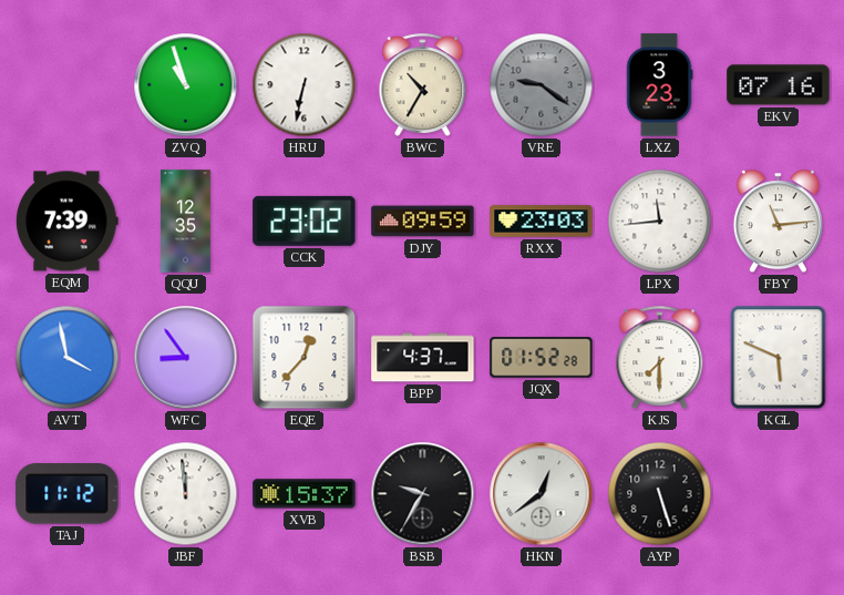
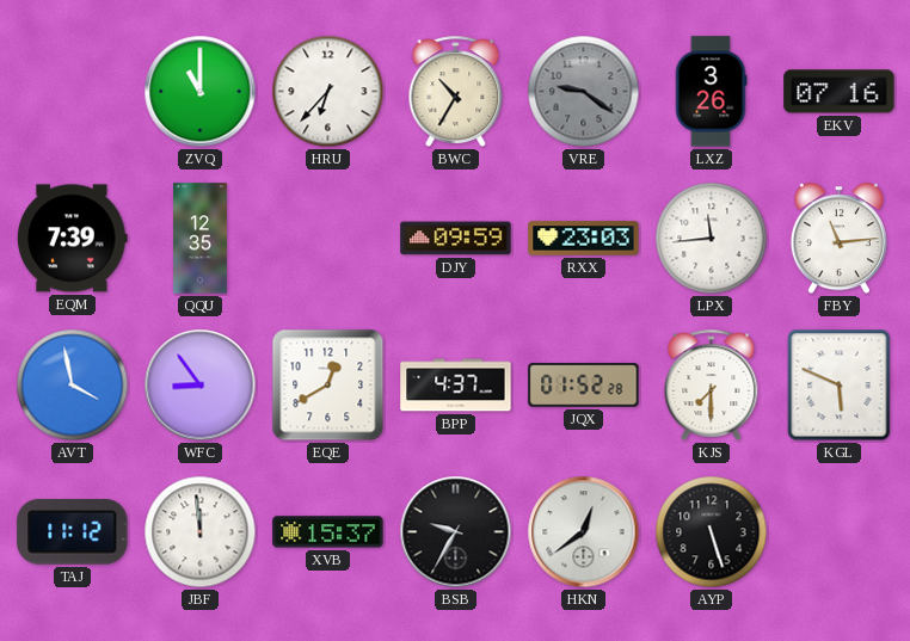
ZVQ: 10:57 -> 11:00
HRU: 6:32 -> 6:37
LXZ: 3:23 -> 3:26
CCK: 23:02 -> none
EQE: 12:37 -> 12:40
